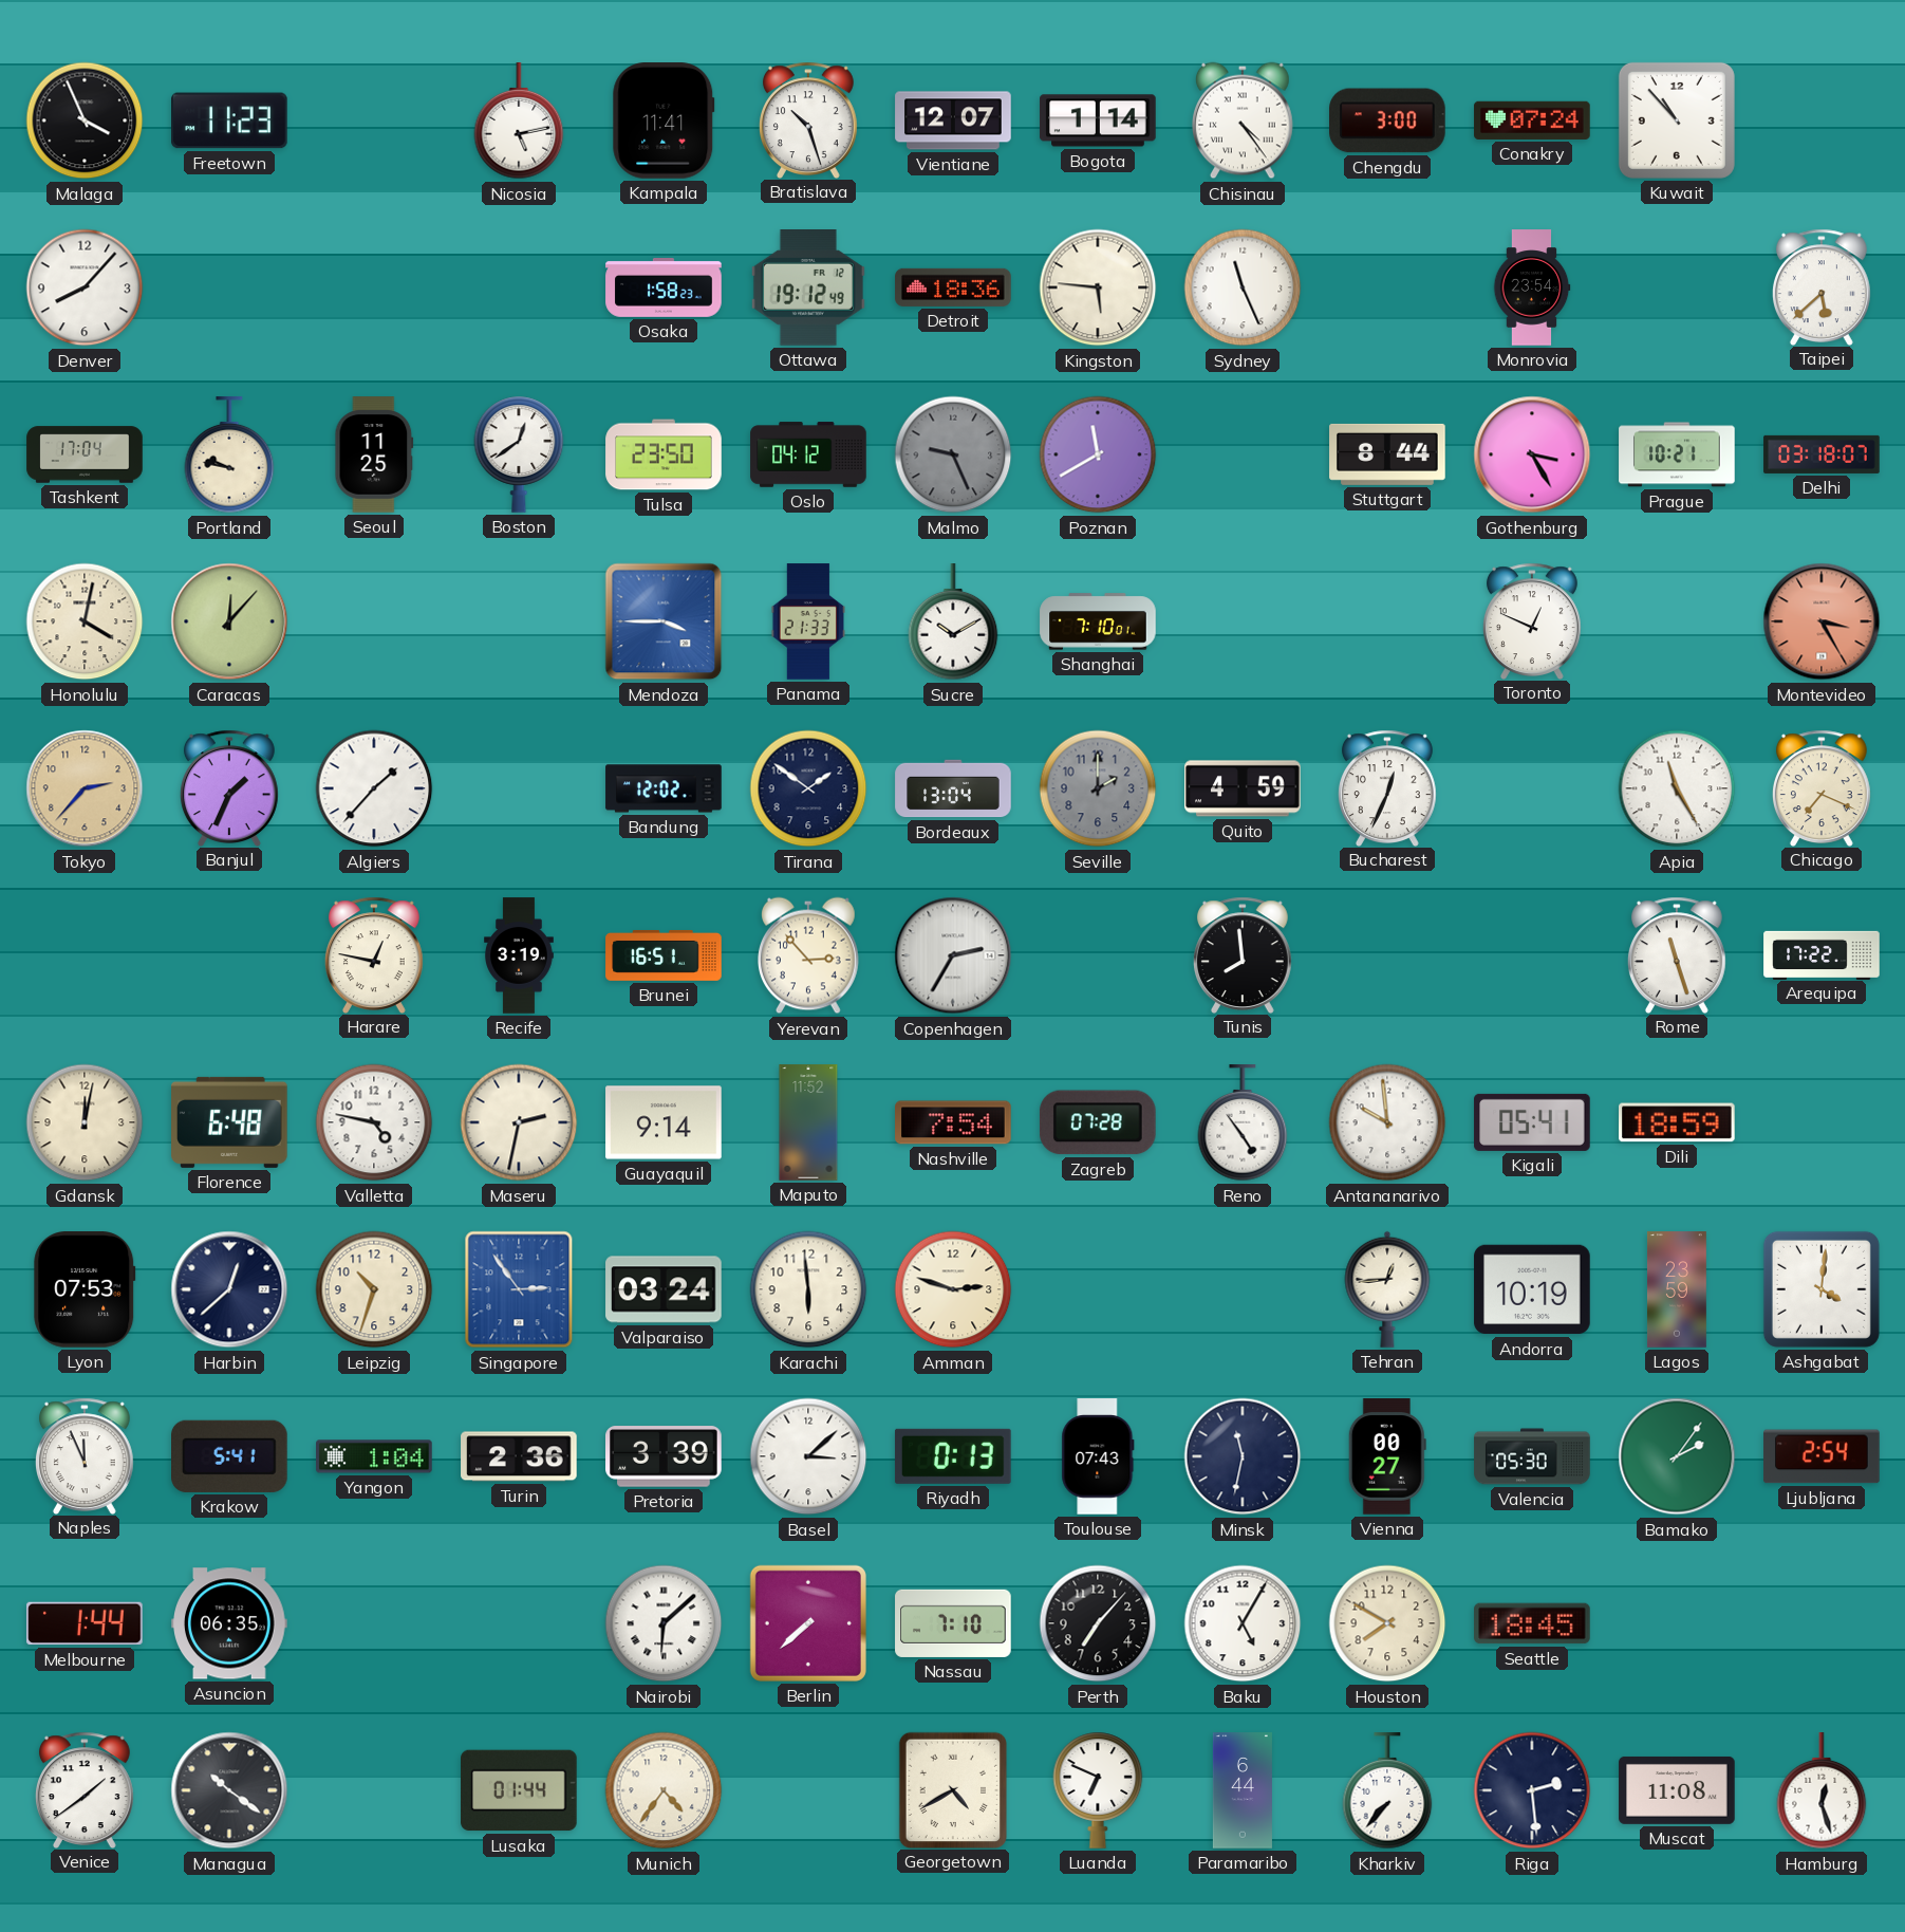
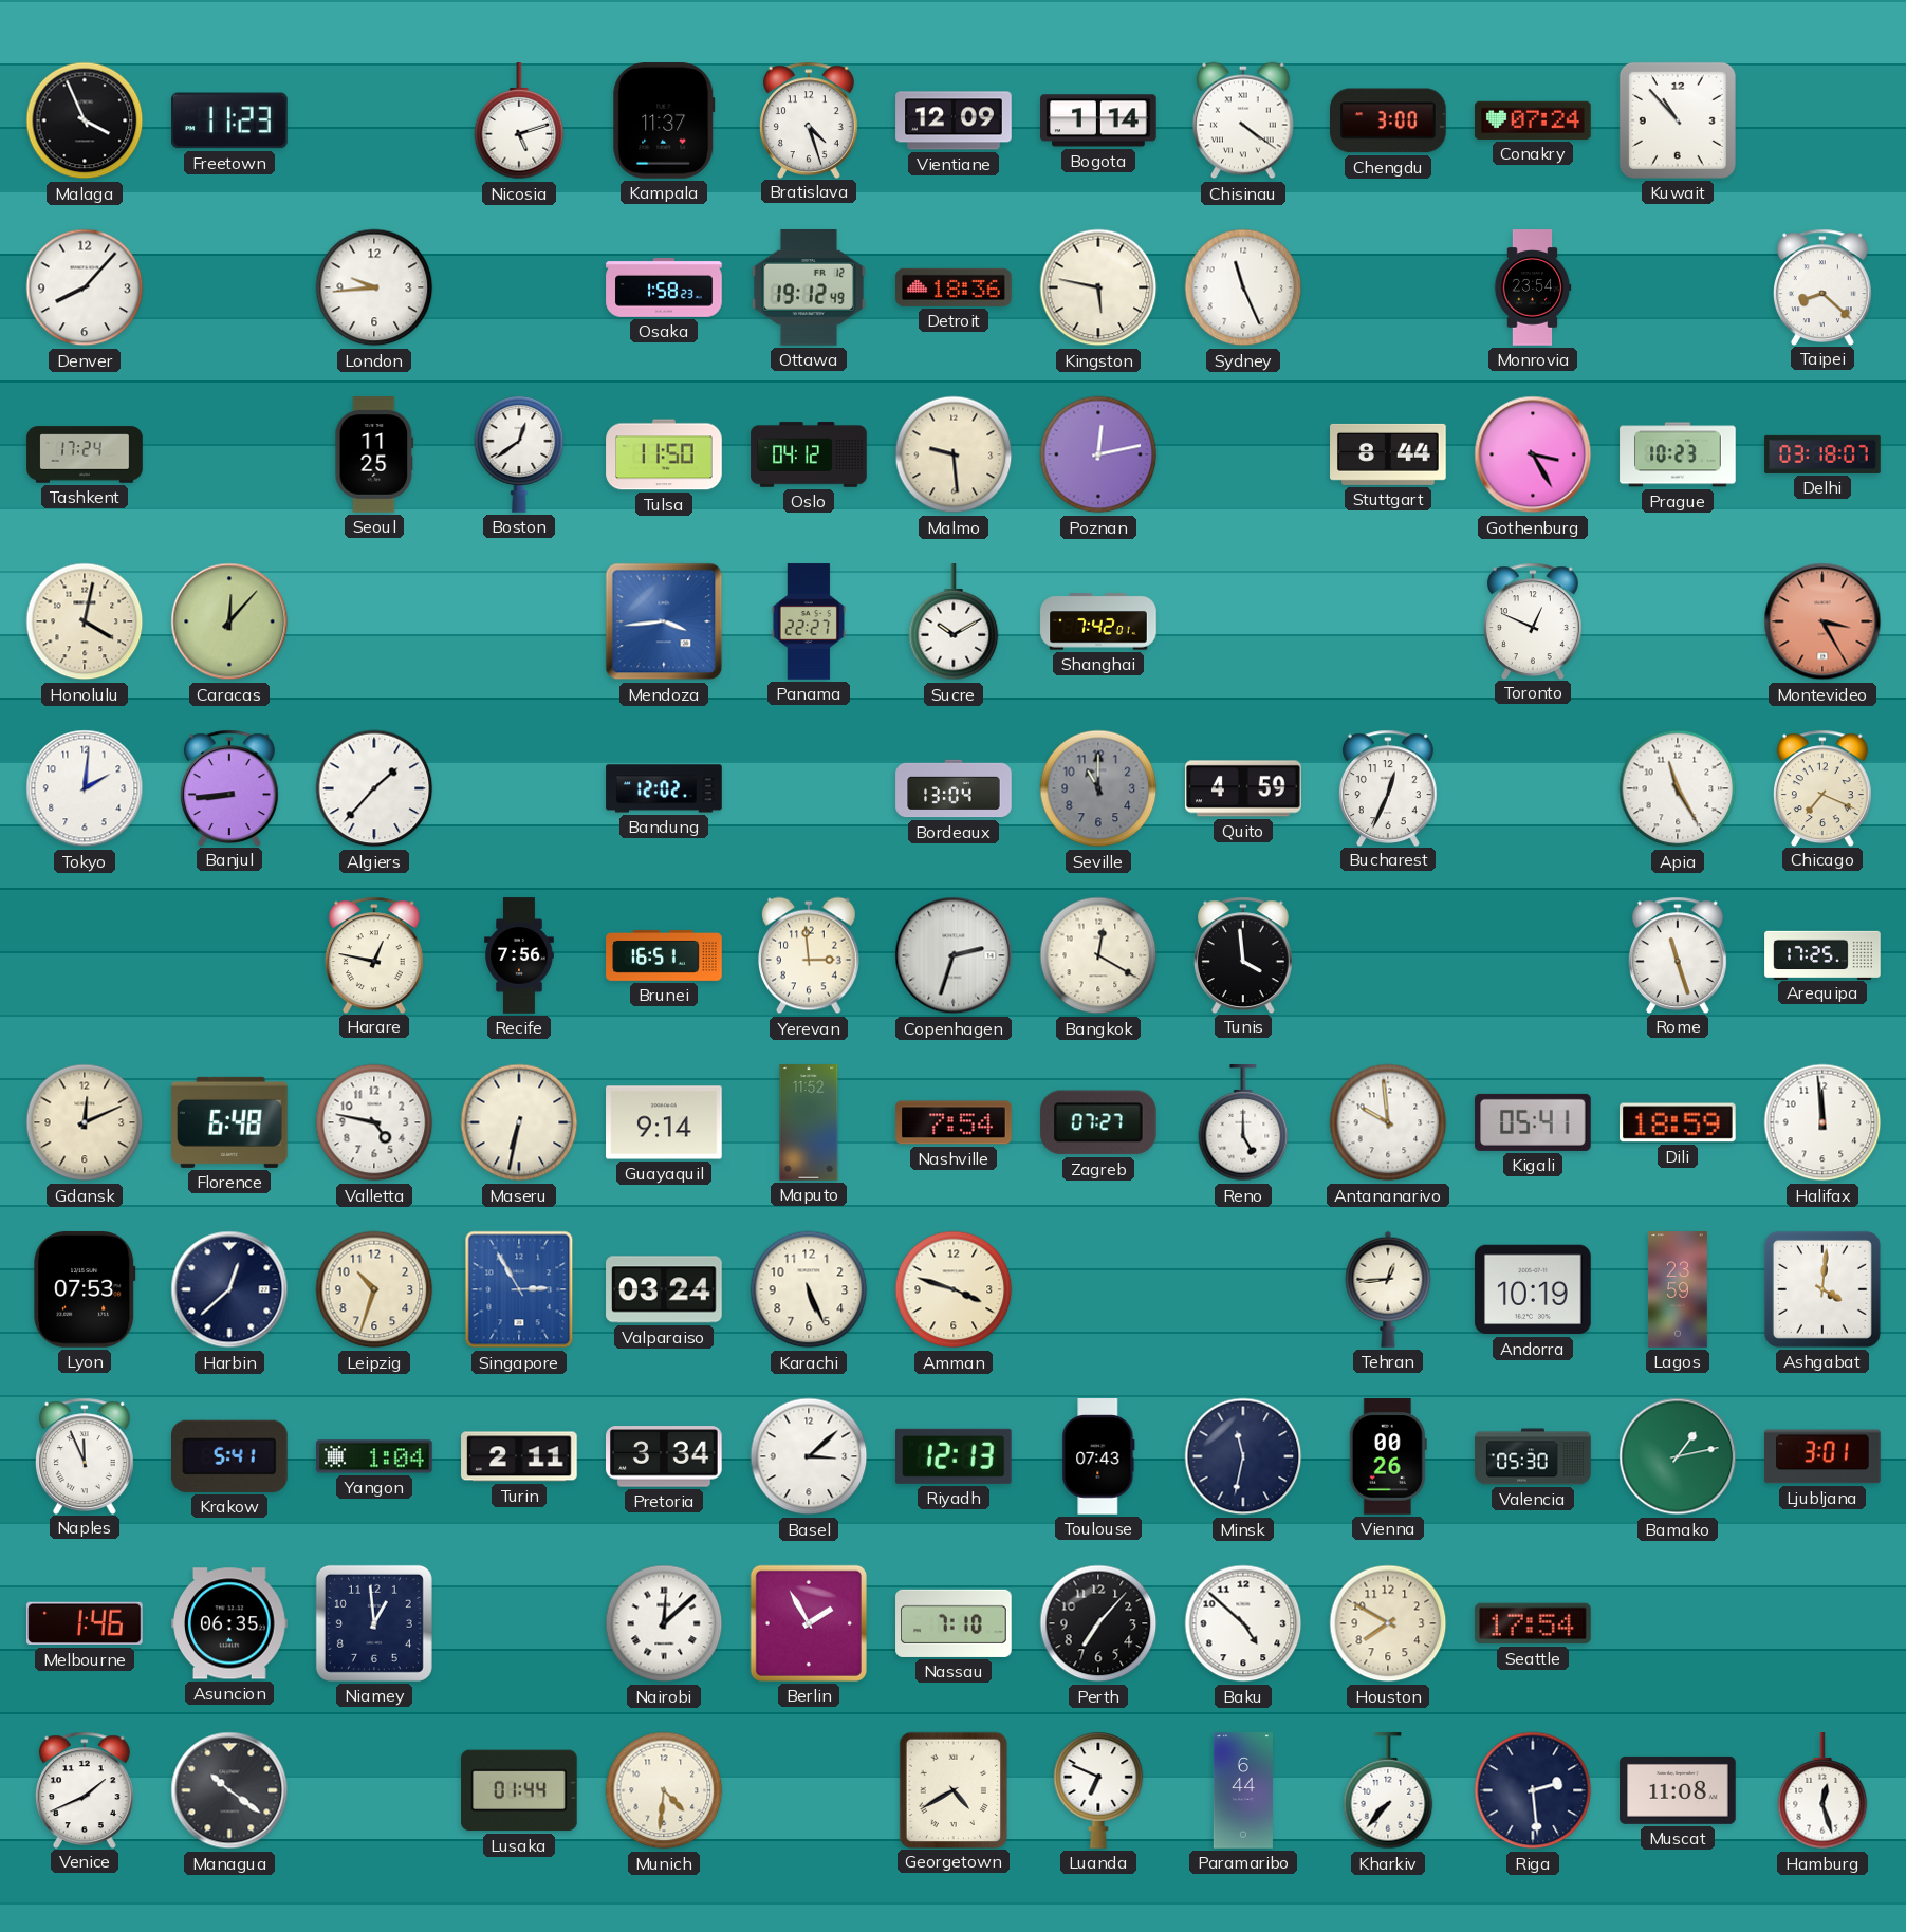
Nicosia: 5:13 -> 5:12
Kampala: 11:41 -> 11:37
Bratislava: 10:27 -> 4:27
Vientiane: 12:07 -> 12:09
Chisinau: 4:24 -> 4:21
London: none -> 9:44
Kingston: 5:46 -> 5:47
Taipei: 5:38 -> 8:22
Tashkent: 17:04 -> 17:24
Portland: 9:47 -> none
Tulsa: 23:50 -> 11:50
Malmo: 9:26 -> 9:29
Malmo dial: grey -> cream
Poznan: 11:40 -> 12:13
Prague: 10:21 -> 10:23
Mendoza: 3:45 -> 3:44
Panama: 21:33 -> 22:27
Shanghai: 7:10 -> 7:42
Tokyo: 2:37 -> 2:01
Tokyo dial: champagne -> white
Banjul: 1:34 -> 8:44
Tirana: 1:51 -> none
Seville: 2:00 -> 11:00
Recife: 3:19 -> 7:56
Yerevan: 2:53 -> 2:59
Copenhagen: 2:35 -> 2:33
Bangkok: none -> 12:20
Tunis: 7:59 -> 3:59
Arequipa: 17:22 -> 17:25
Gdansk: 12:02 -> 12:11
Maseru: 2:32 -> 6:32
Zagreb: 07:28 -> 07:27
Reno: 4:54 -> 5:00
Halifax: none -> 11:59
Singapore: 2:54 -> 2:55
Karachi: 5:59 -> 5:26
Amman: 2:48 -> 3:48
Turin: 2:36 -> 2:11
Pretoria: 3:39 -> 3:34
Riyadh: 0:13 -> 12:13
Vienna: 00:27 -> 00:26
Bamako: 2:06 -> 1:13
Ljubljana: 2:54 -> 3:01
Melbourne: 1:44 -> 1:46
Niamey: none -> 12:59
Nairobi: 6:08 -> 12:08
Berlin: 7:38 -> 1:55
Baku: 5:05 -> 4:52
Seattle: 18:45 -> 17:54
Venice: 1:39 -> 1:41
Munich: 4:36 -> 4:31
